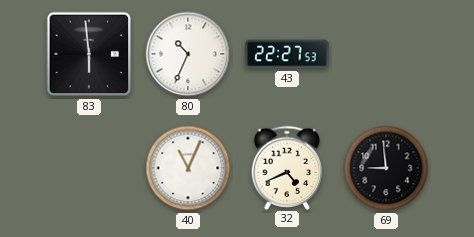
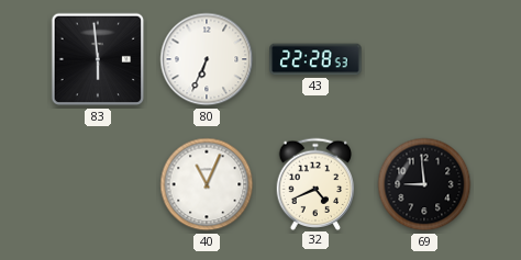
80: 10:34 -> 6:34
43: 22:27 -> 22:28
